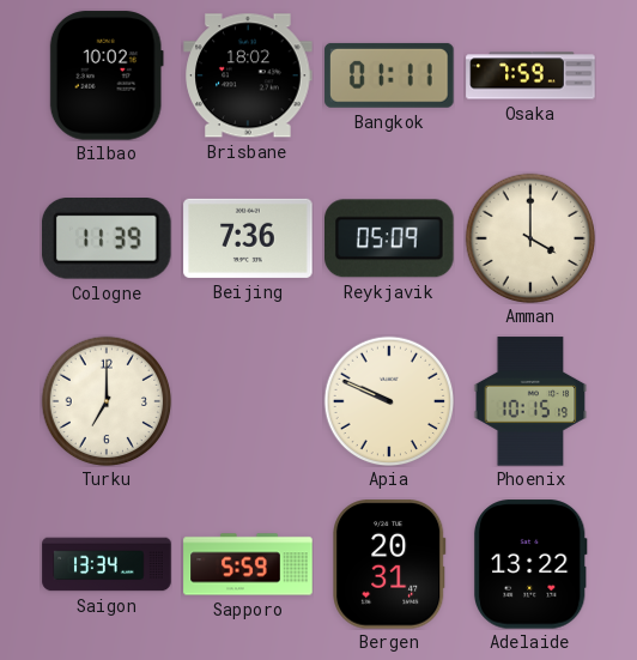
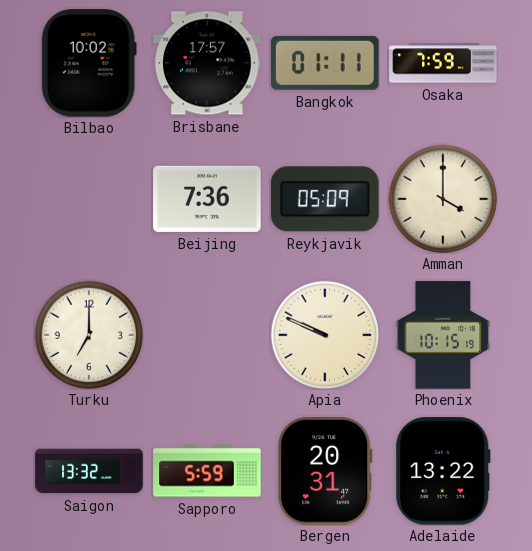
Brisbane: 18:02 -> 17:57
Cologne: 11:39 -> none
Saigon: 13:34 -> 13:32
